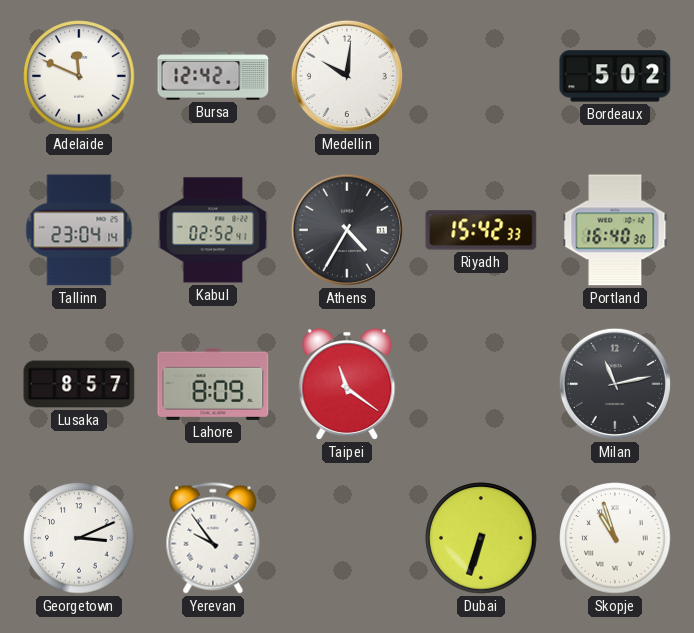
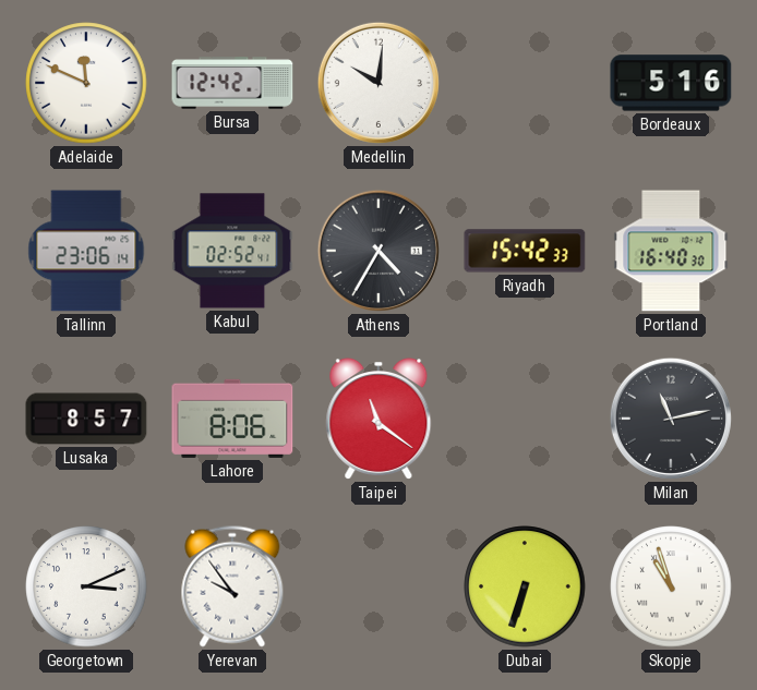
Bordeaux: 5:02 -> 5:16
Tallinn: 23:04 -> 23:06
Lahore: 8:09 -> 8:06
